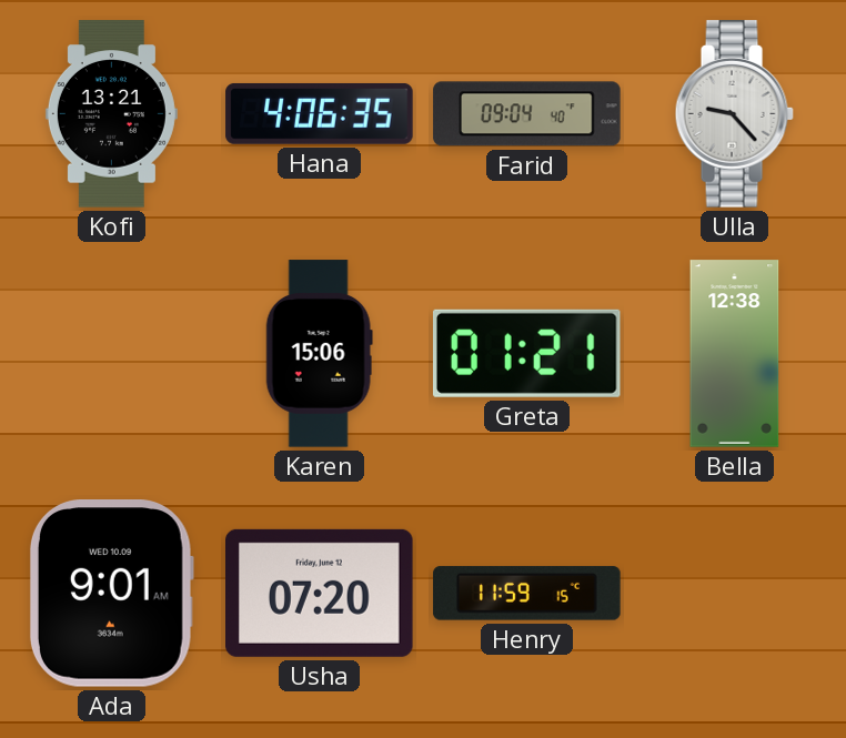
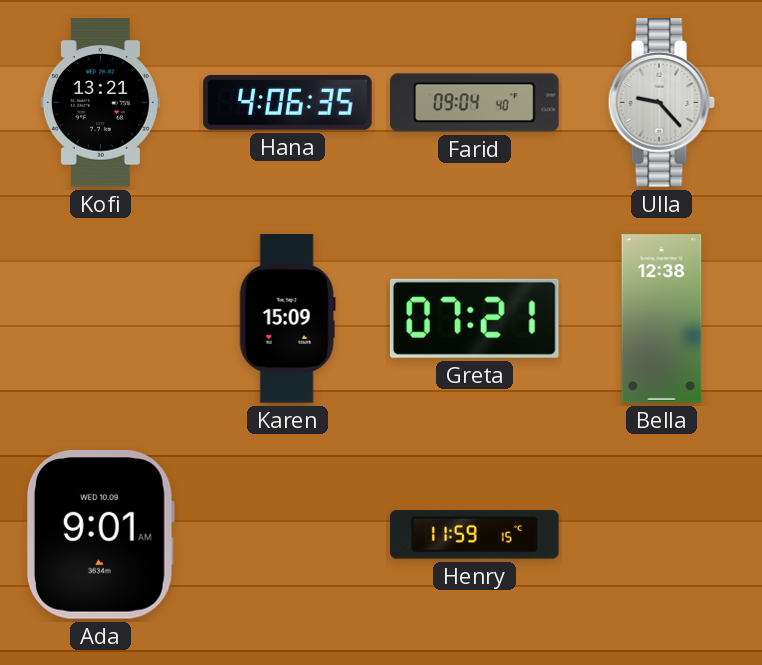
Karen: 15:06 -> 15:09
Greta: 01:21 -> 07:21
Usha: 07:20 -> none
